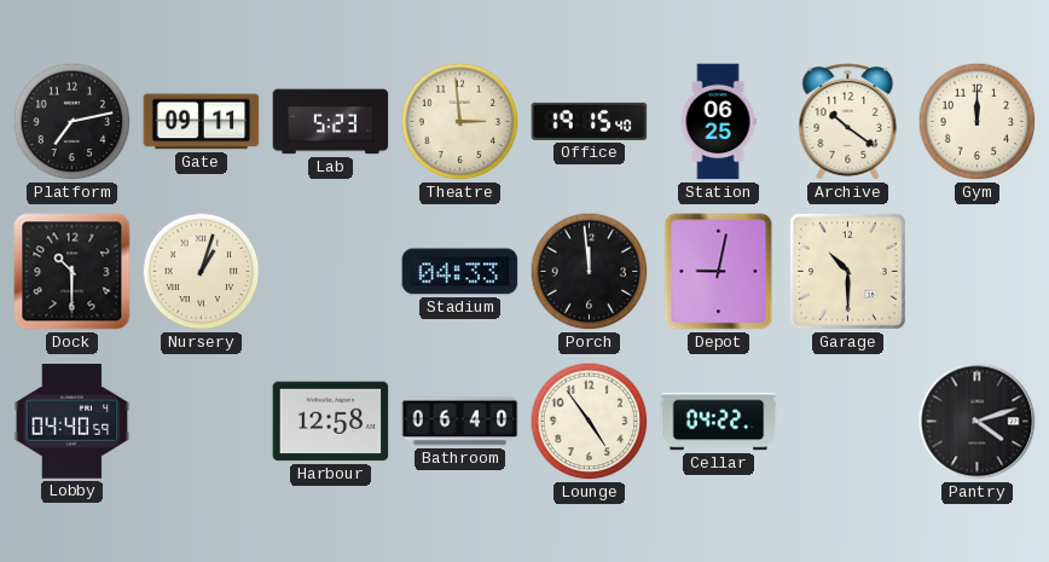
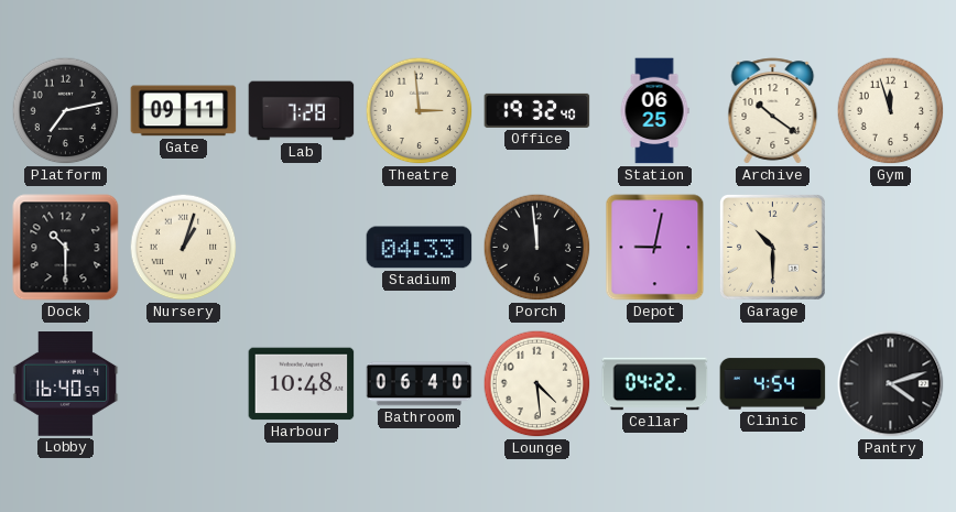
Lab: 5:23 -> 7:28
Office: 19:15 -> 19:32
Gym: 12:00 -> 11:57
Lobby: 04:40 -> 16:40
Harbour: 12:58 -> 10:48
Lounge: 4:54 -> 4:29
Clinic: none -> 4:54
